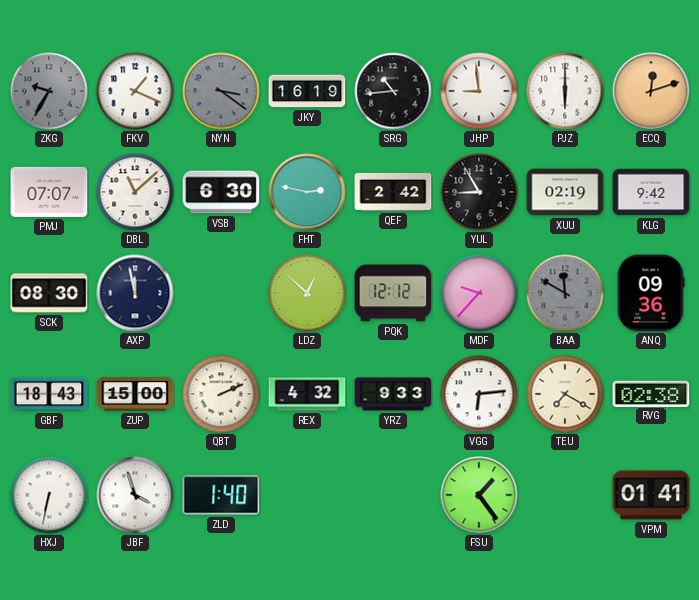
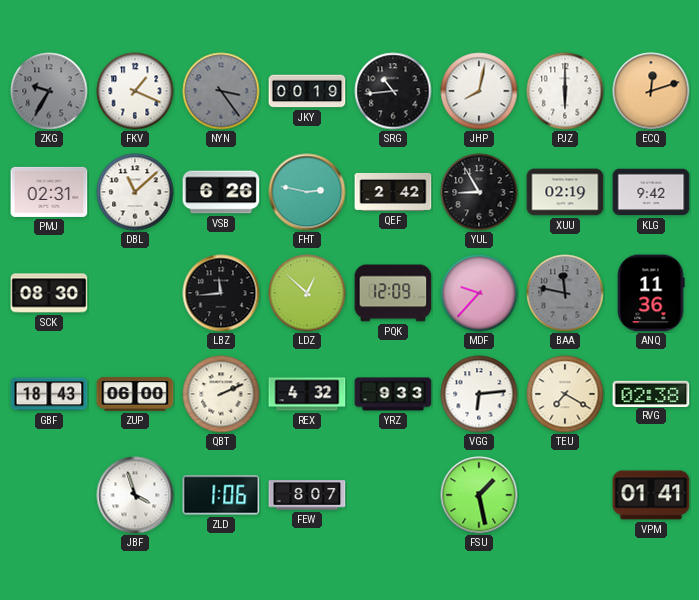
NYN: 3:21 -> 3:24
JKY: 16:19 -> 00:19
JHP: 8:59 -> 8:02
PMJ: 07:07 -> 02:31
VSB: 6:30 -> 6:26
AXP: 11:58 -> none
LBZ: none -> 11:44
PQK: 12:12 -> 12:09
BAA: 11:50 -> 11:47
ANQ: 09:36 -> 11:36
ZUP: 15:00 -> 06:00
HXJ: 6:32 -> none
ZLD: 1:40 -> 1:06
FEW: none -> 8:07
FSU: 1:24 -> 1:28
